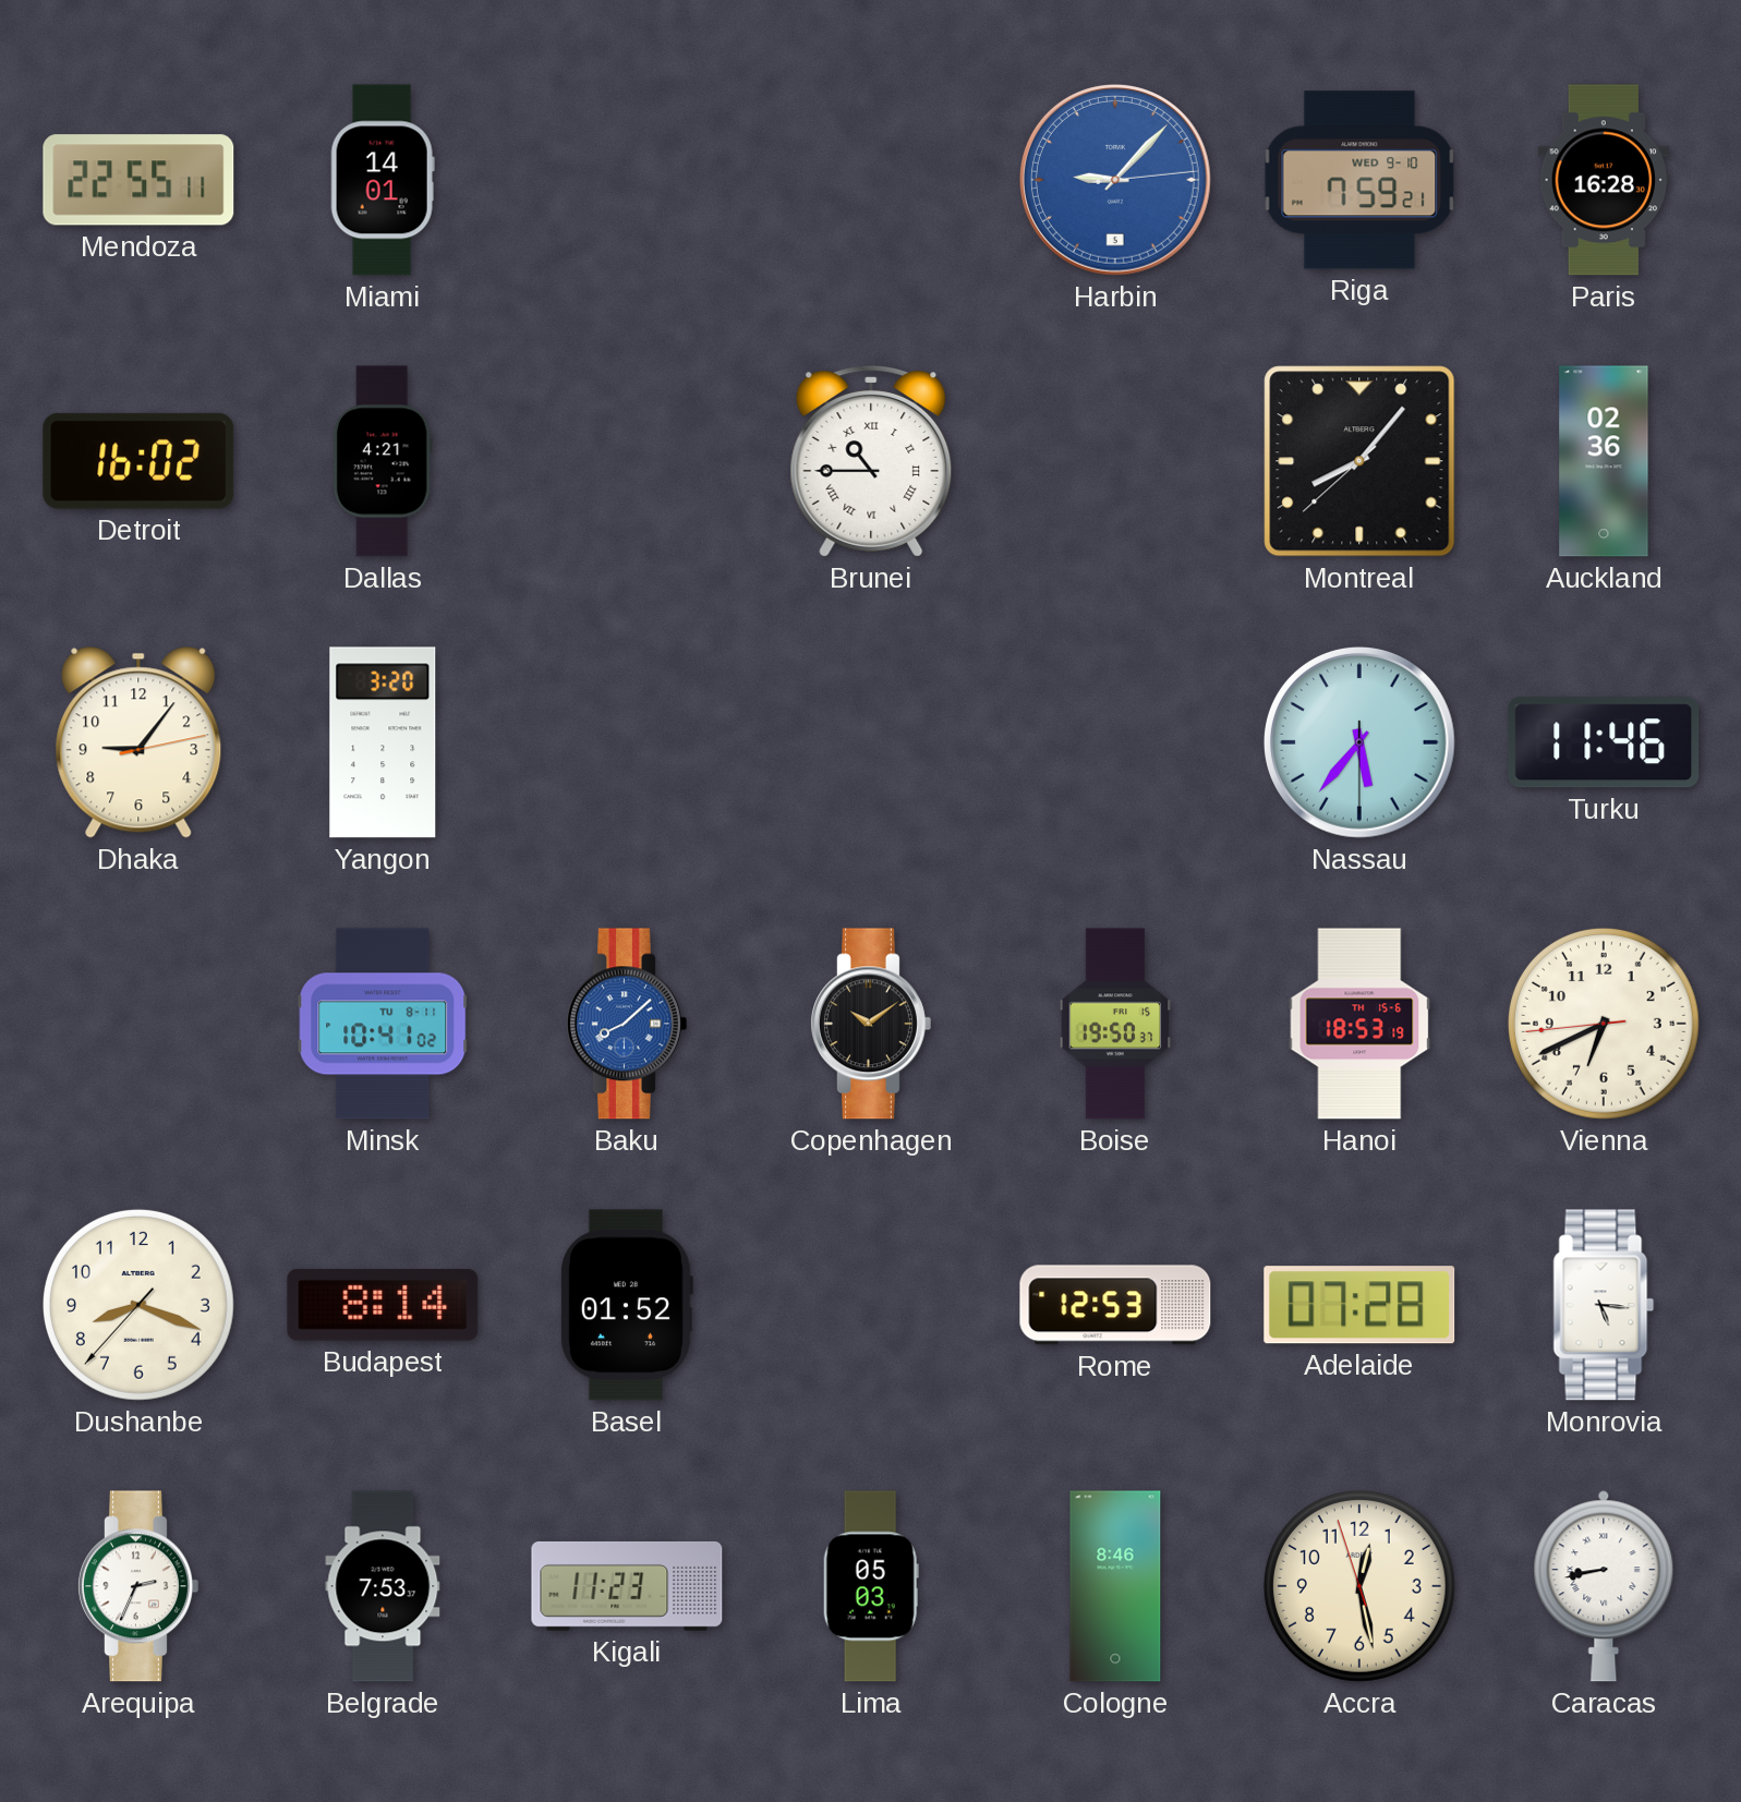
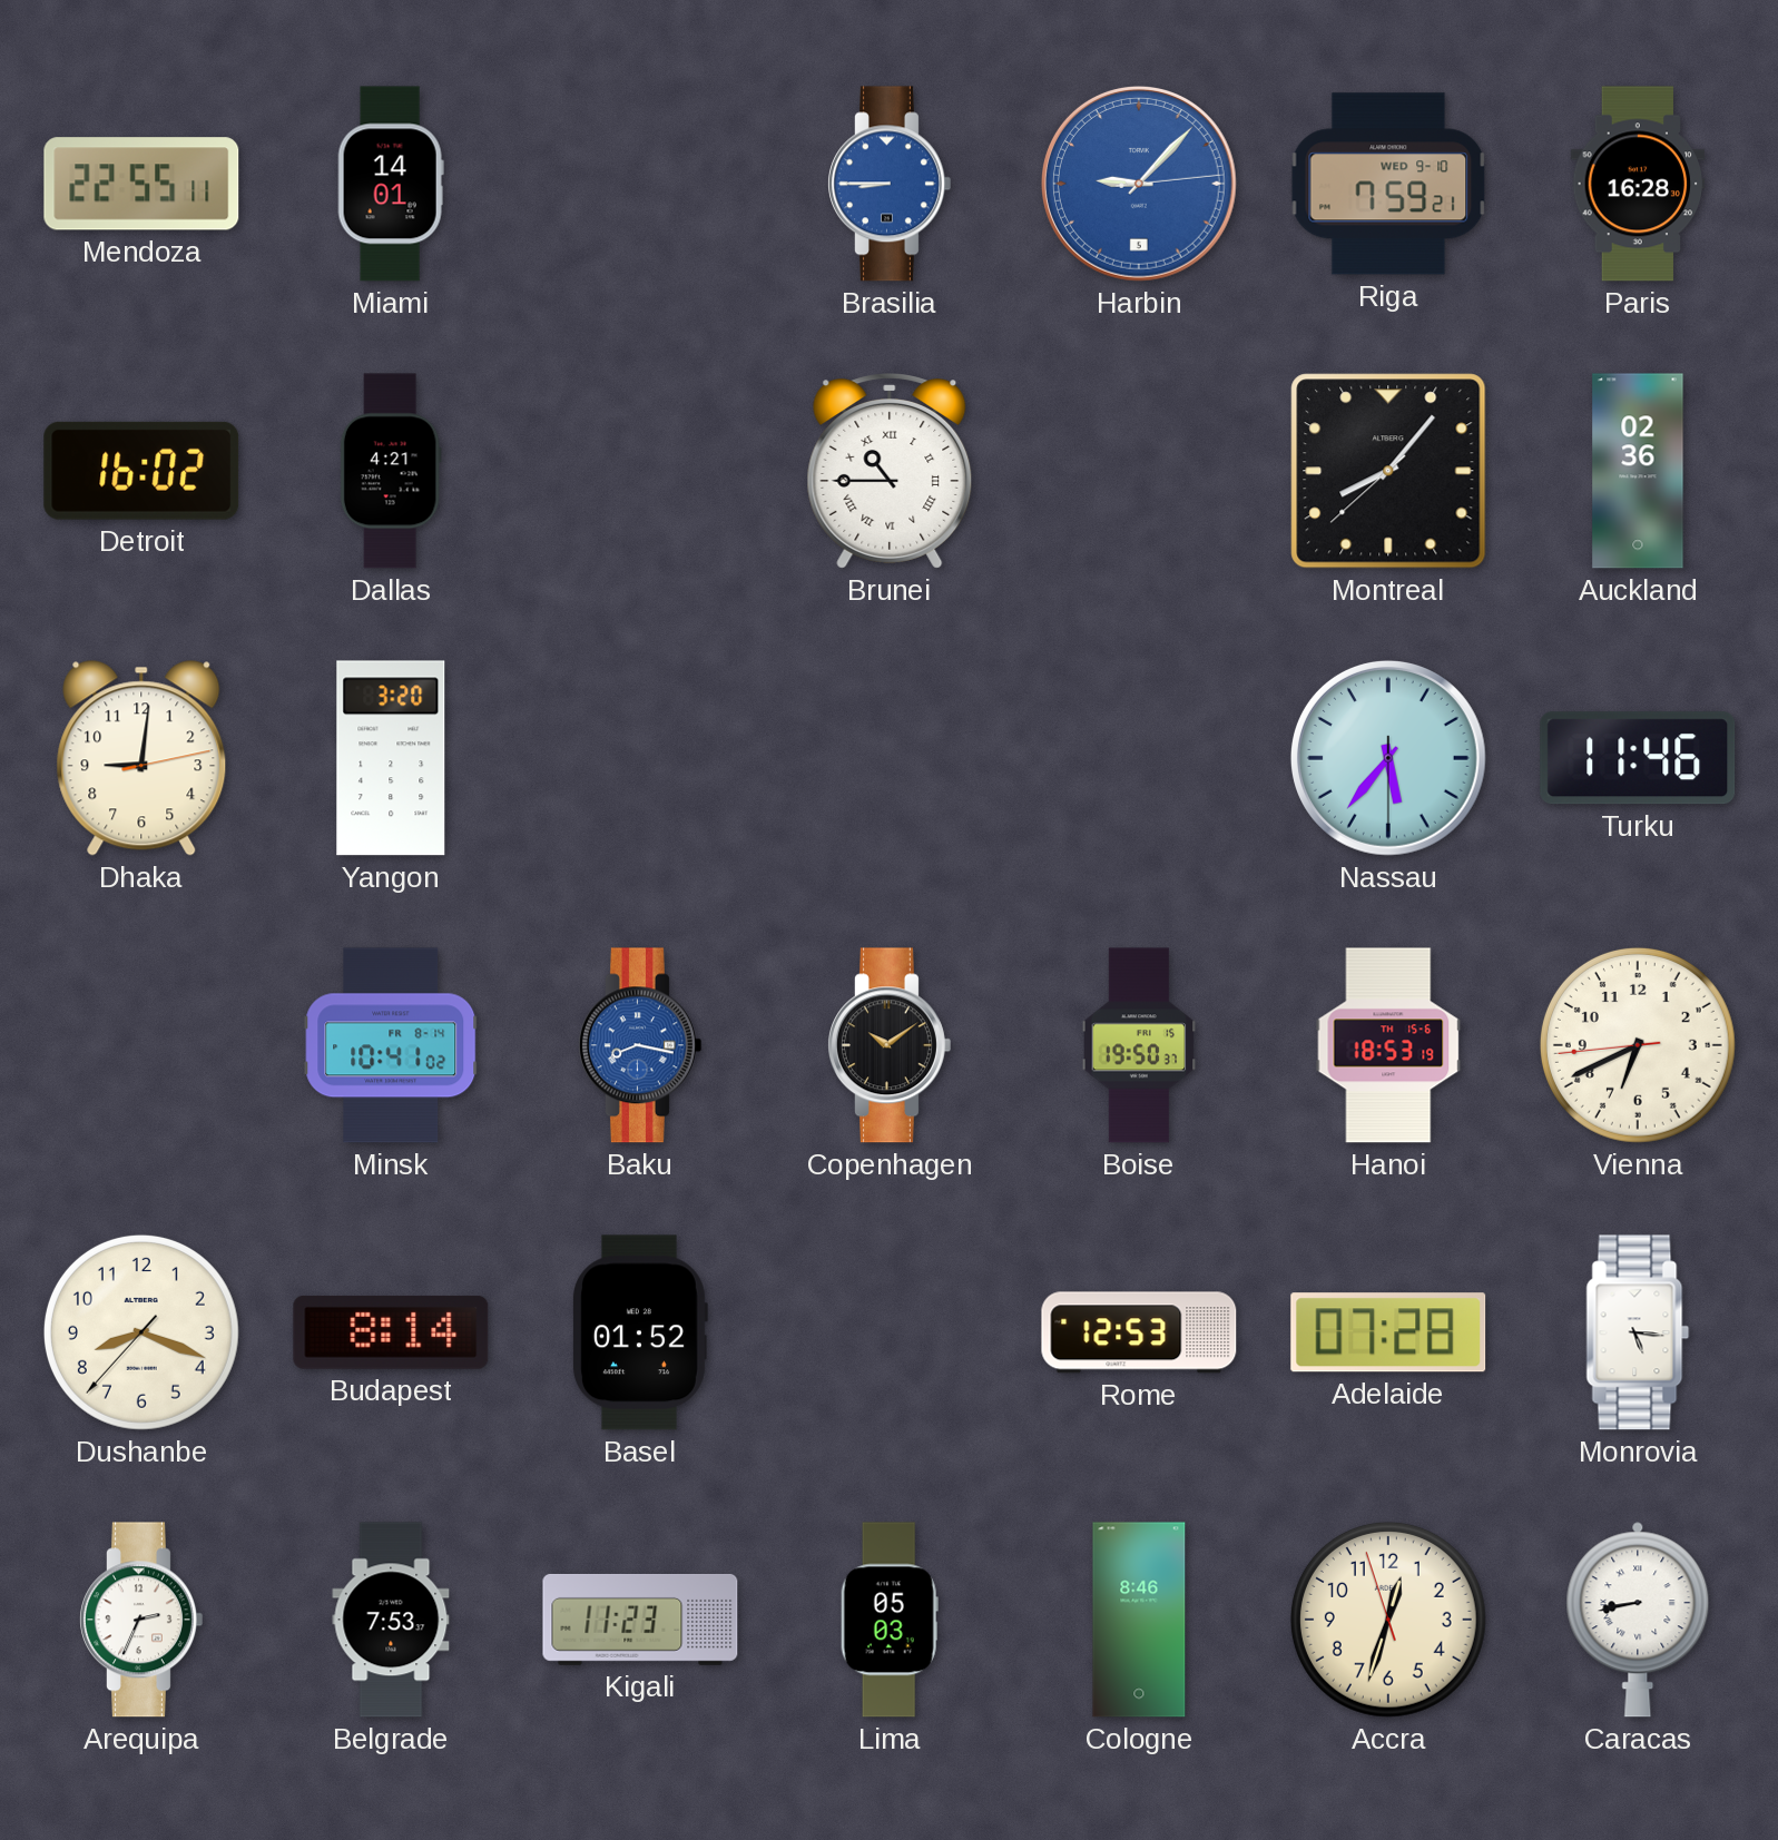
Brasilia: none -> 8:45
Dhaka: 9:06 -> 9:01
Minsk date: TU 8-11 -> FR 8-14
Baku: 8:08 -> 8:17
Accra: 12:27 -> 12:32
